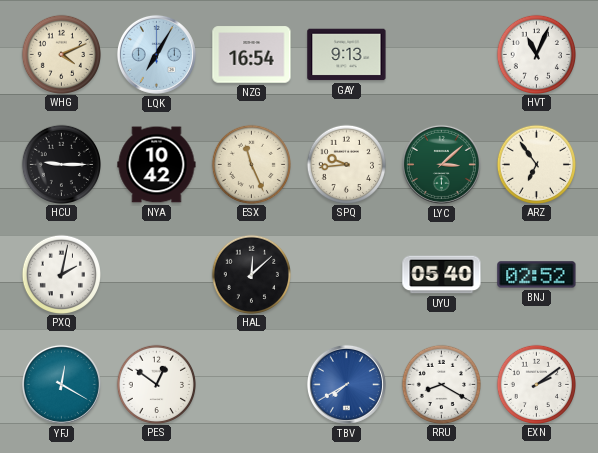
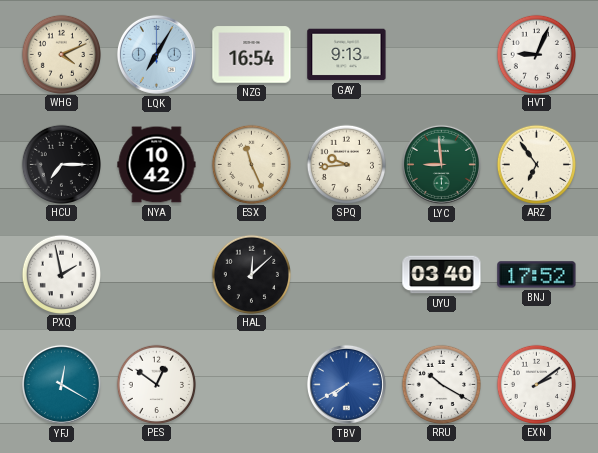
HVT: 11:04 -> 9:04
HCU: 9:15 -> 7:15
LYC: 3:08 -> 8:59
PXQ: 2:02 -> 1:58
UYU: 05:40 -> 03:40
BNJ: 02:52 -> 17:52
RRU: 8:20 -> 10:20
